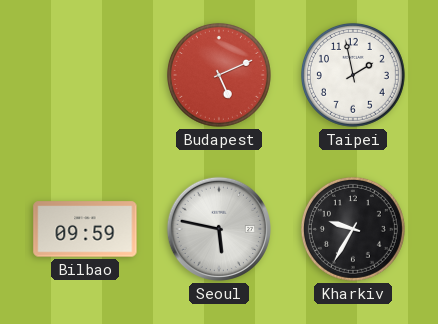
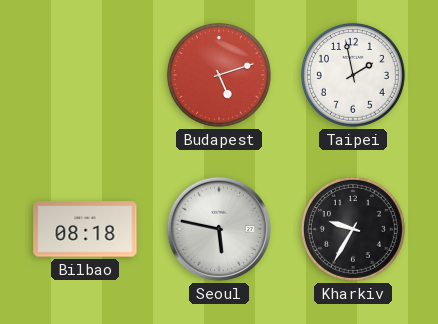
Budapest: 5:11 -> 5:12
Bilbao: 09:59 -> 08:18
